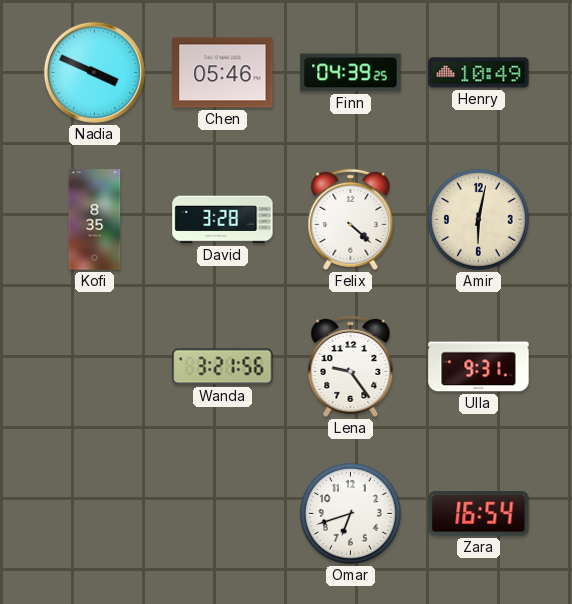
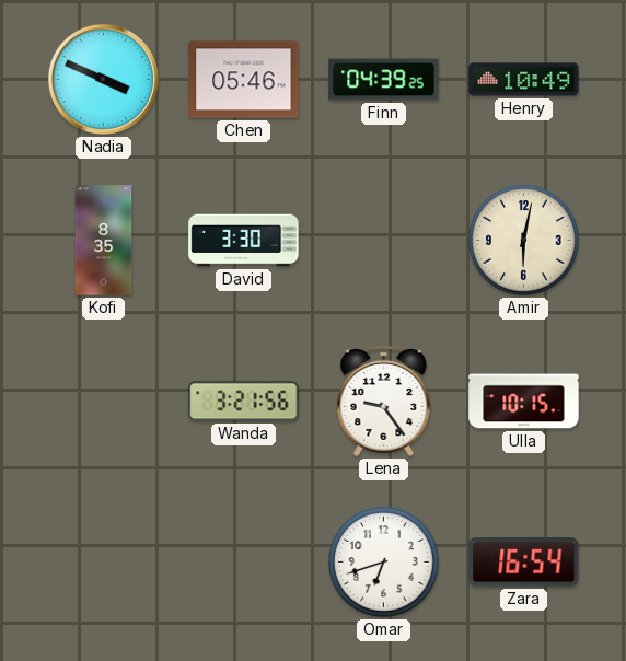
David: 3:28 -> 3:30
Felix: 4:22 -> none
Ulla: 9:31 -> 10:15
